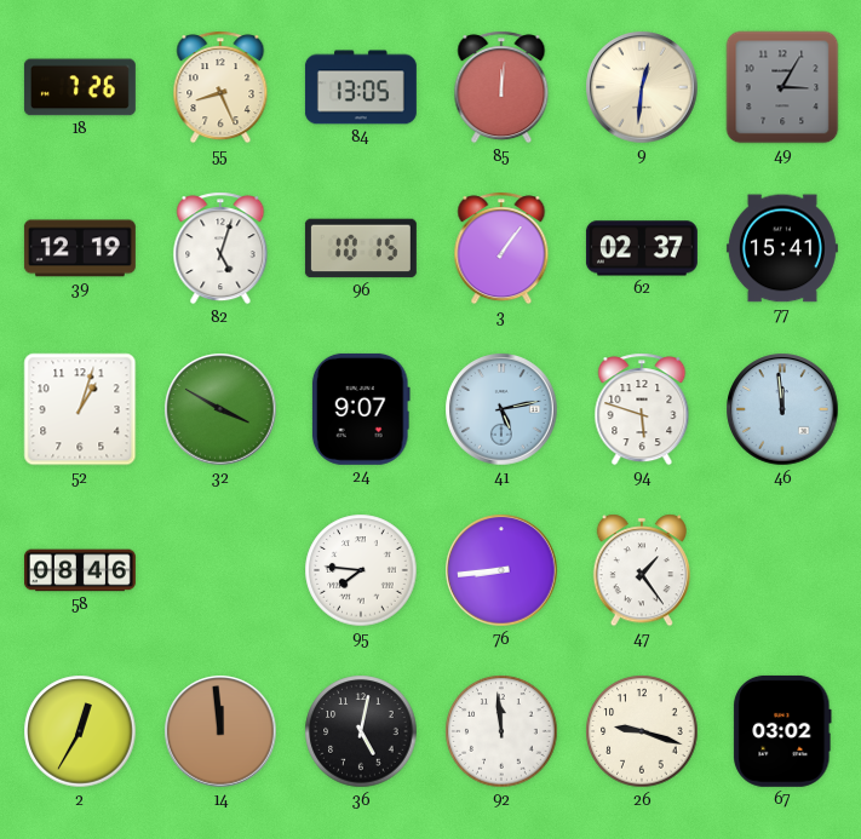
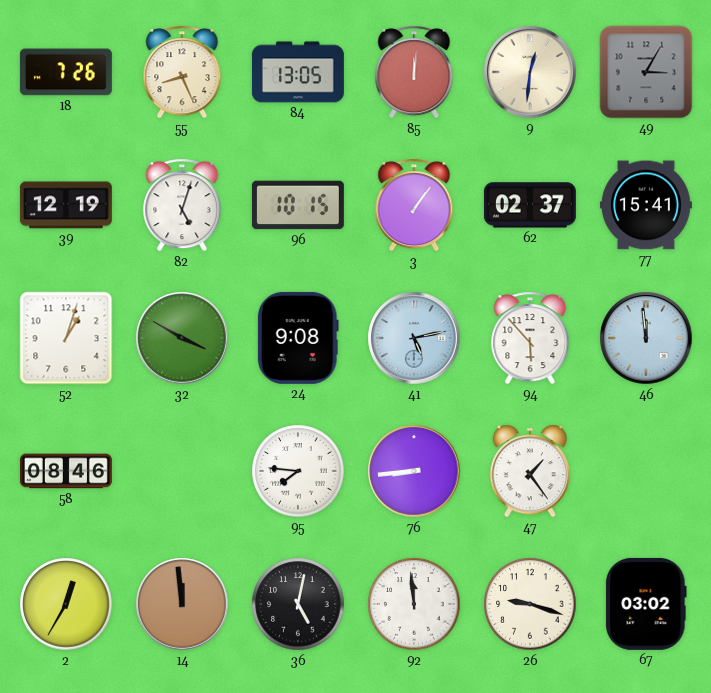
24: 9:07 -> 9:08
94: 5:48 -> 5:53
